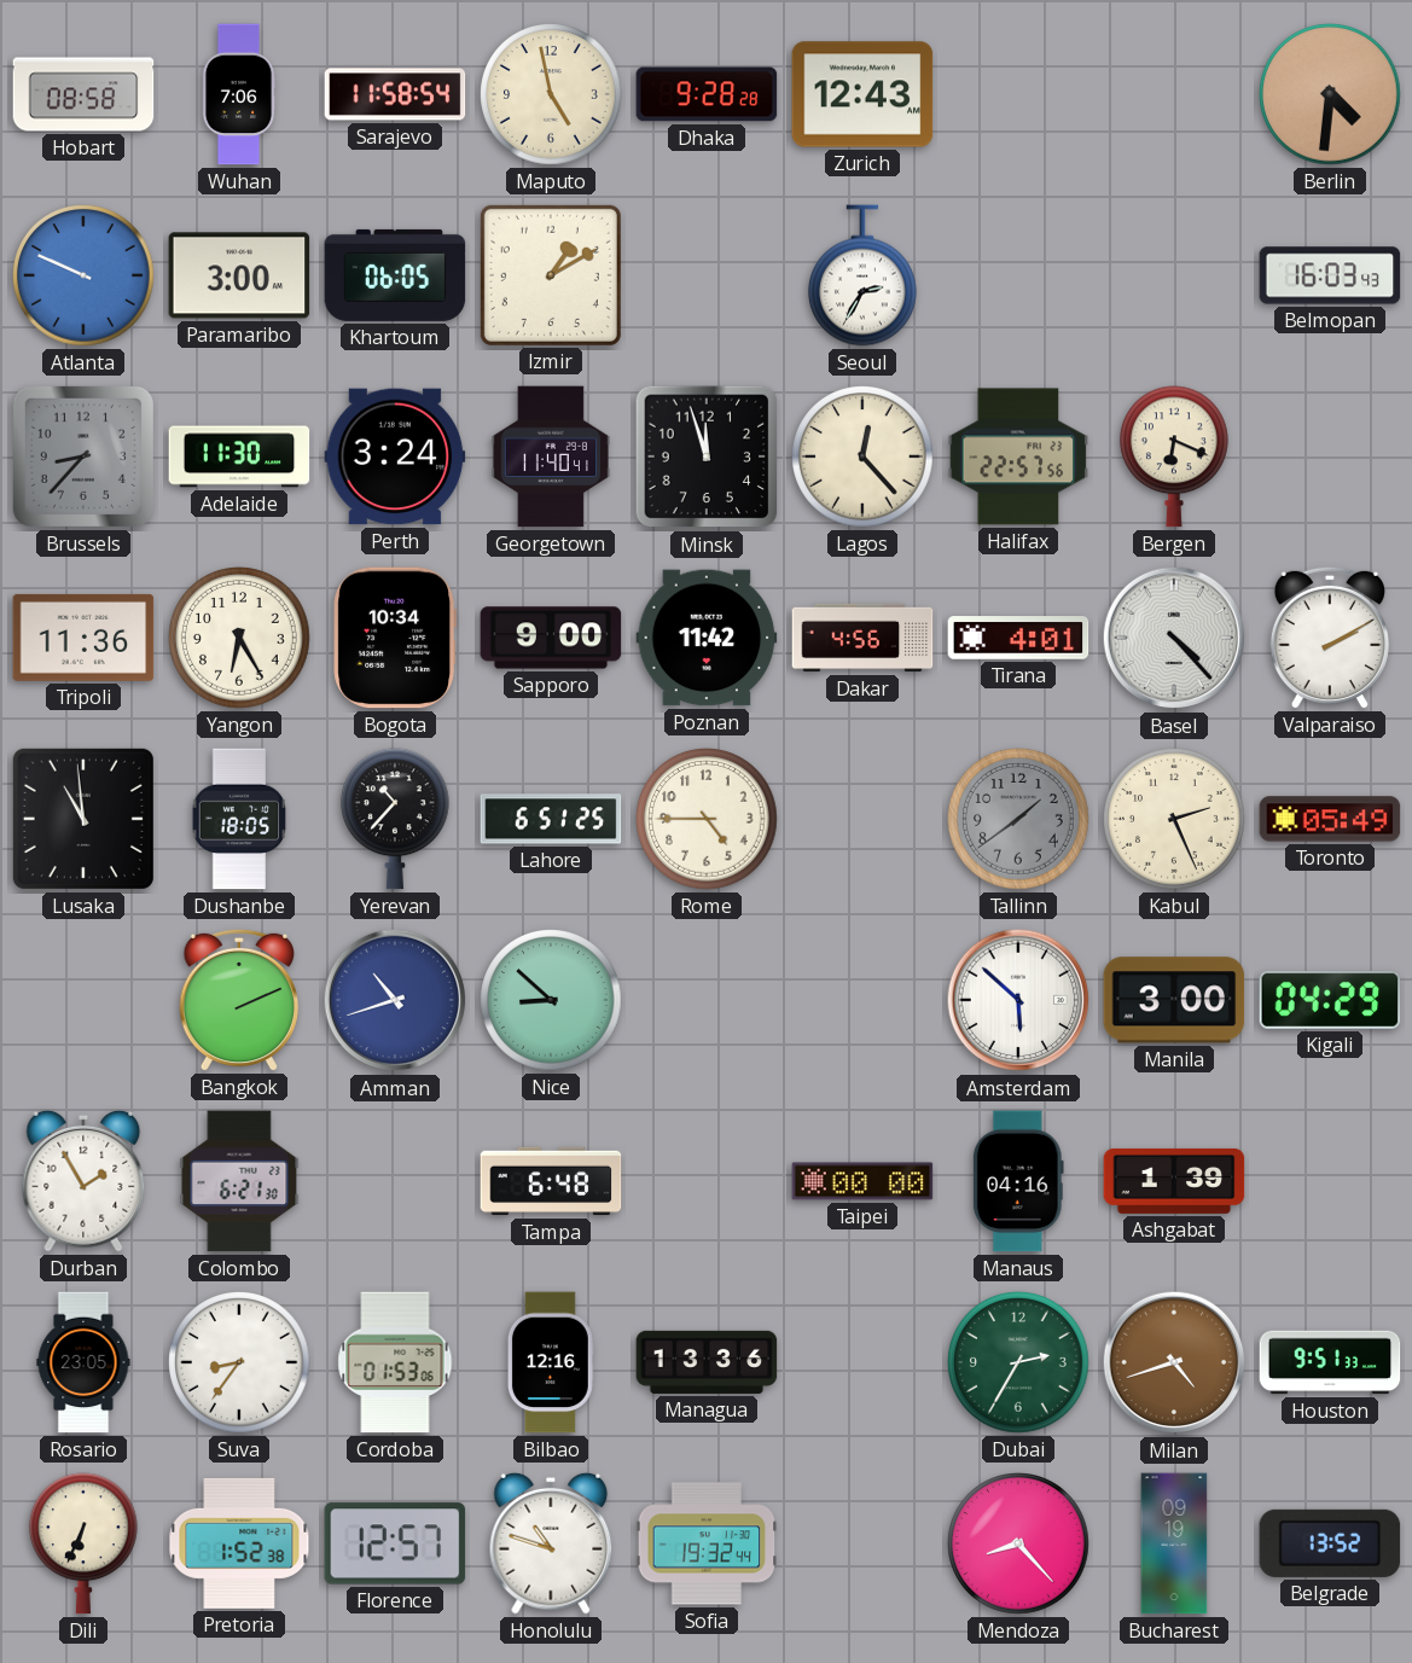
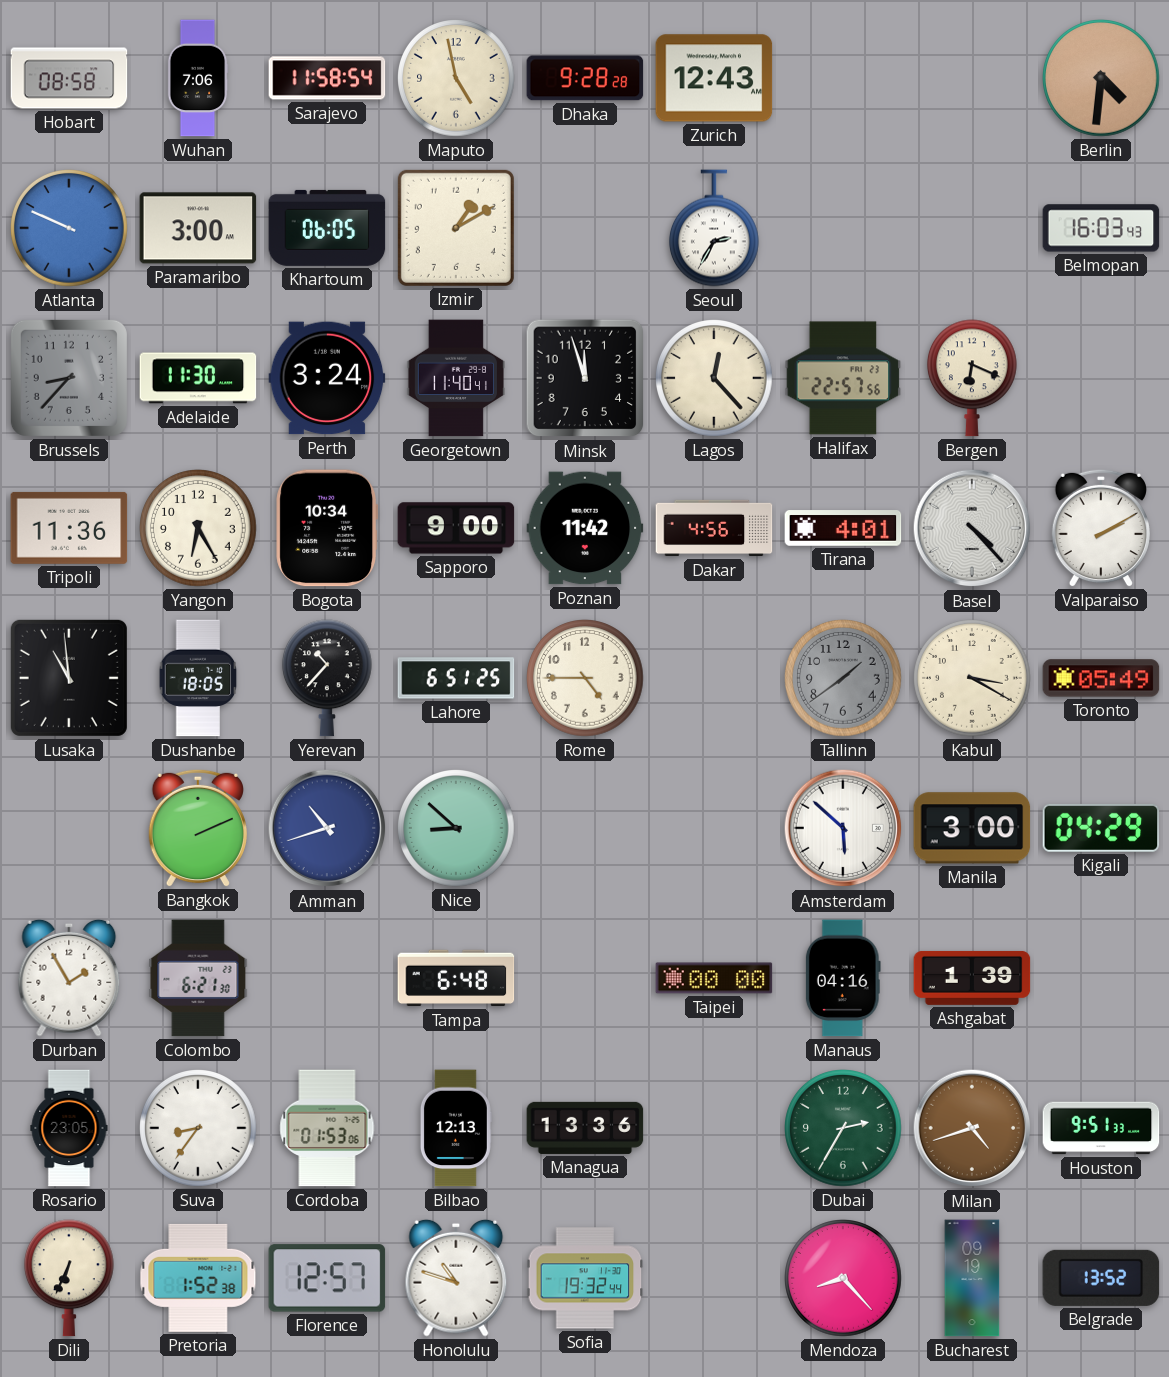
Kabul: 2:26 -> 3:20
Bilbao: 12:16 -> 12:13
